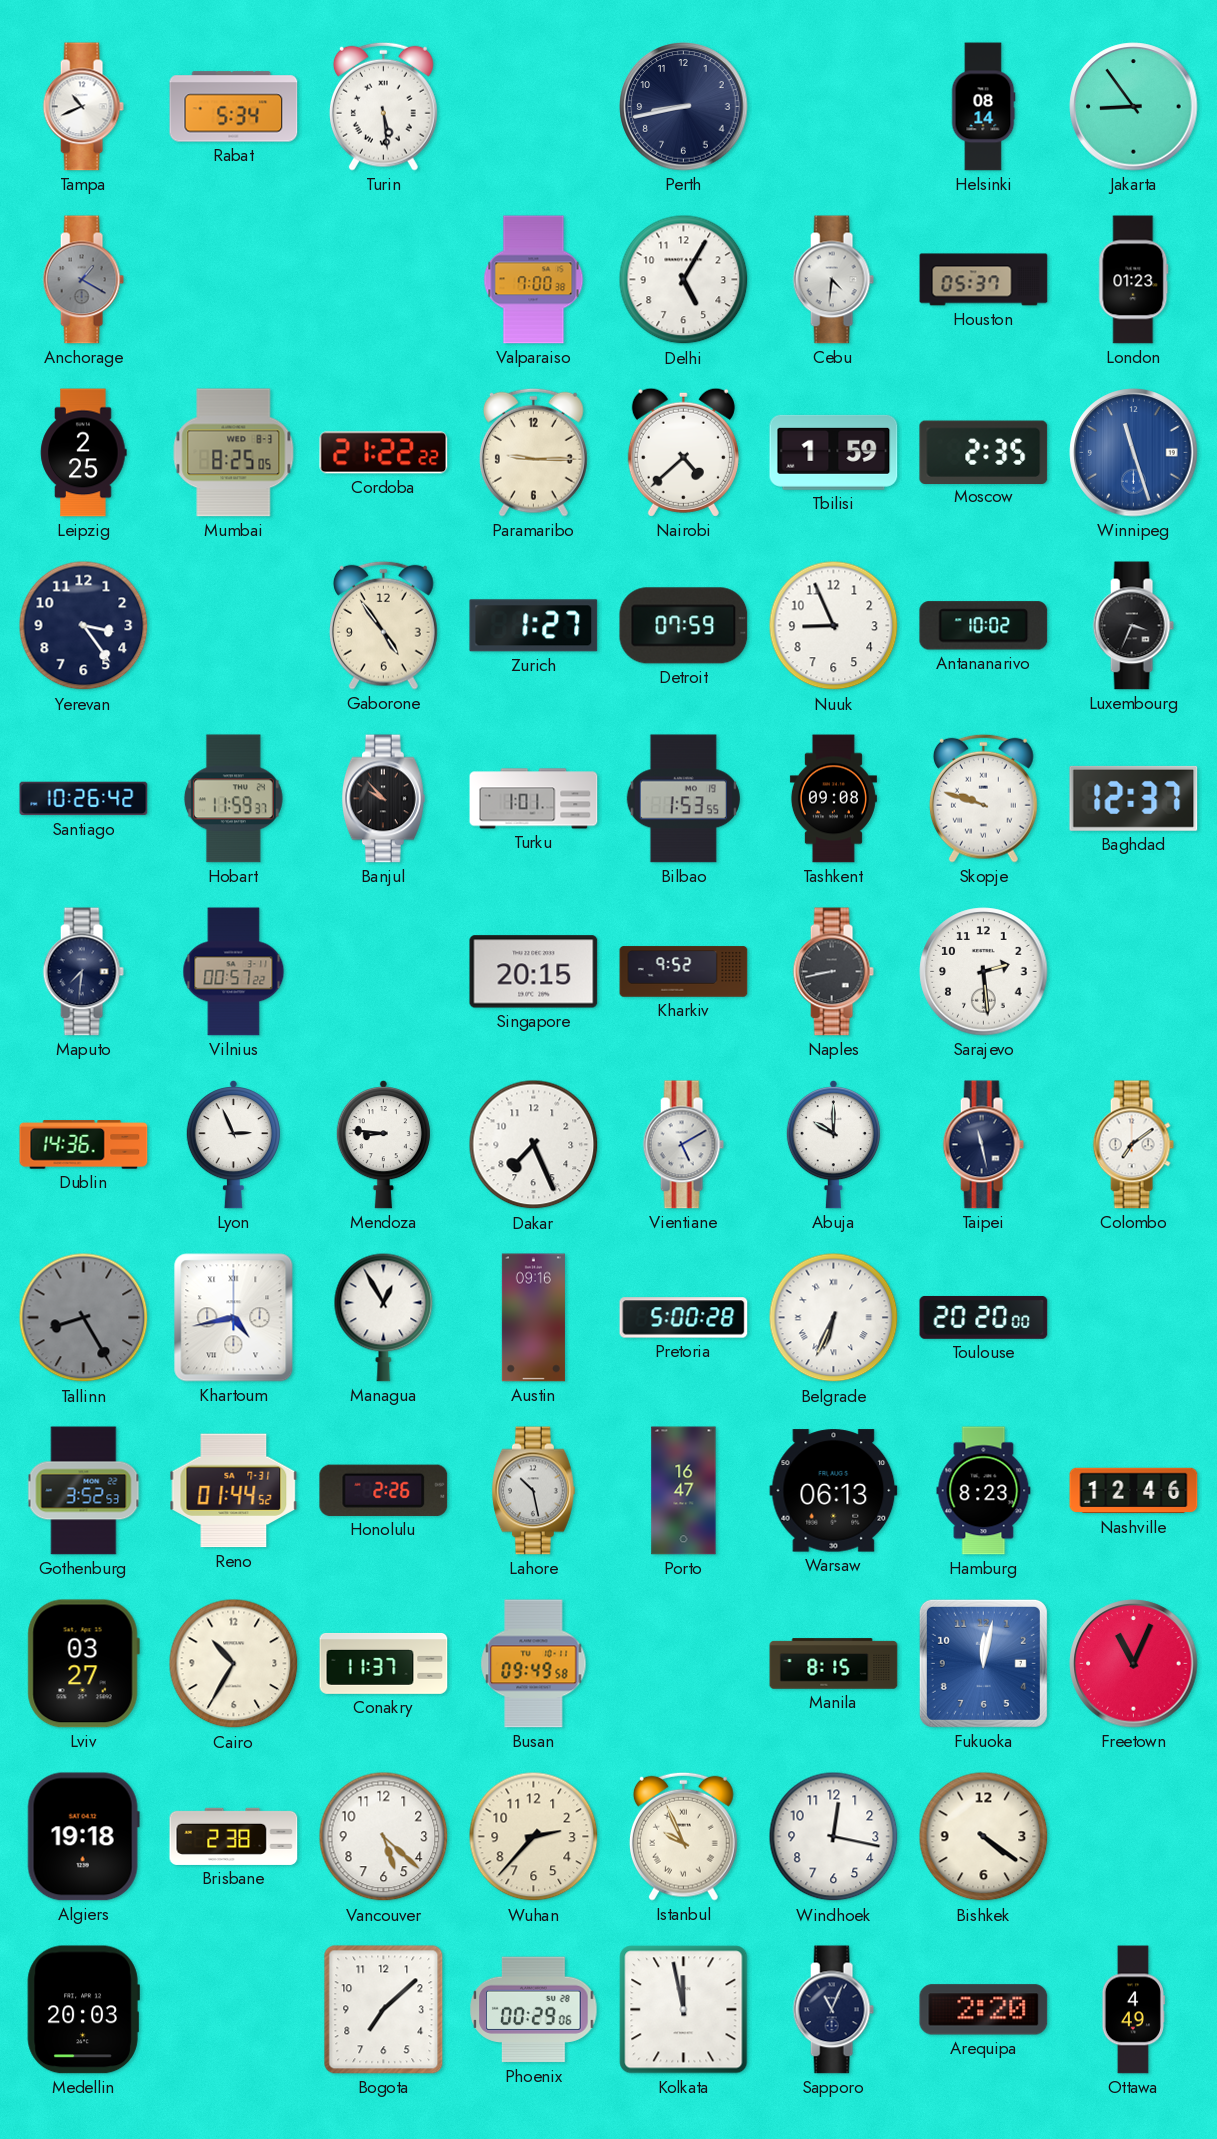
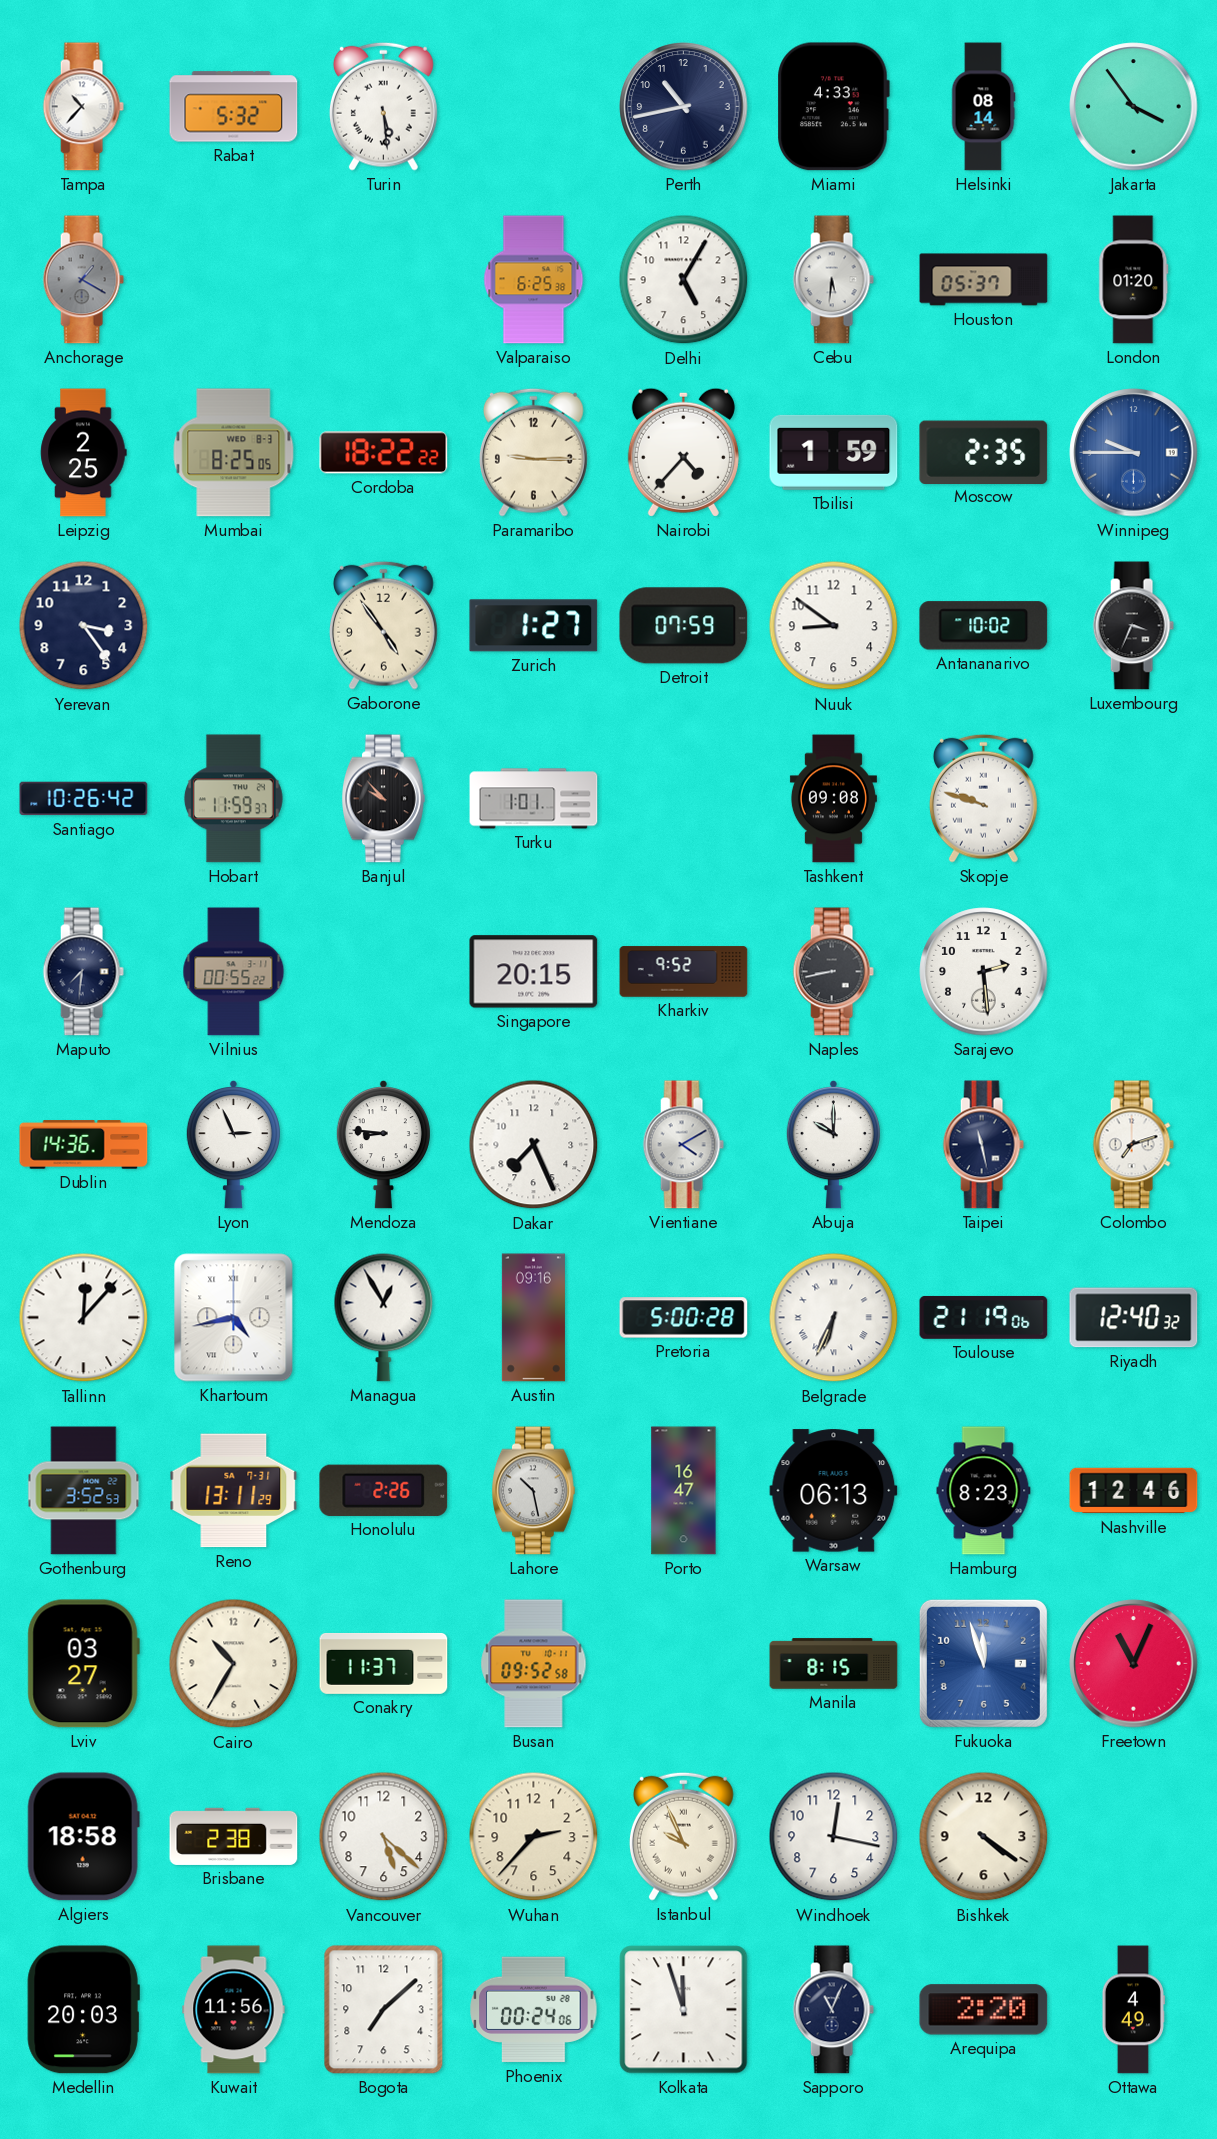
Tampa: 10:41 -> 10:37
Rabat: 5:34 -> 5:32
Perth: 8:43 -> 10:43
Miami: none -> 4:33
Jakarta: 8:54 -> 3:54
Valparaiso: 7:00 -> 6:25
Cebu: 4:31 -> 5:31
London: 01:23 -> 01:20
Cordoba: 21:22 -> 18:22
Nairobi: 4:38 -> 4:37
Winnipeg: 11:27 -> 9:45
Nuuk: 8:56 -> 8:51
Bilbao: 1:53 -> none
Baghdad: 12:37 -> none
Vilnius: 00:57 -> 00:55
Vientiane: 5:10 -> 4:10
Colombo: 7:09 -> 7:12
Tallinn: 8:25 -> 12:07
Tallinn dial: grey -> white
Toulouse: 20:20 -> 21:19
Riyadh: none -> 12:40
Reno: 01:44 -> 13:11
Busan: 09:49 -> 09:52
Fukuoka: 12:02 -> 11:57
Algiers: 19:18 -> 18:58
Kuwait: none -> 11:56
Phoenix: 00:29 -> 00:24
Kolkata: 11:58 -> 11:57
